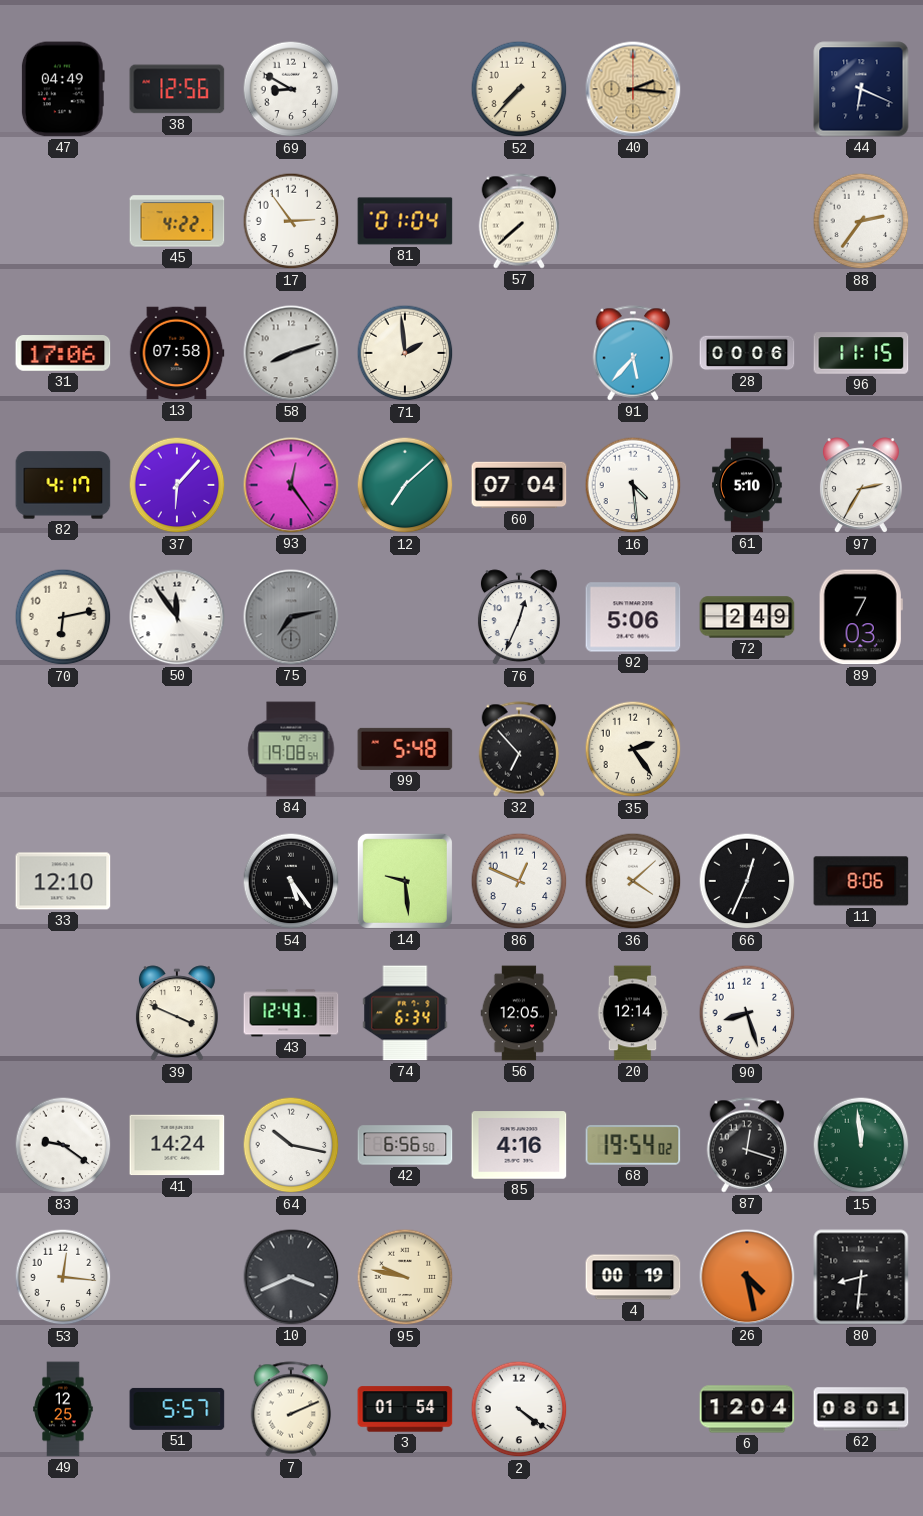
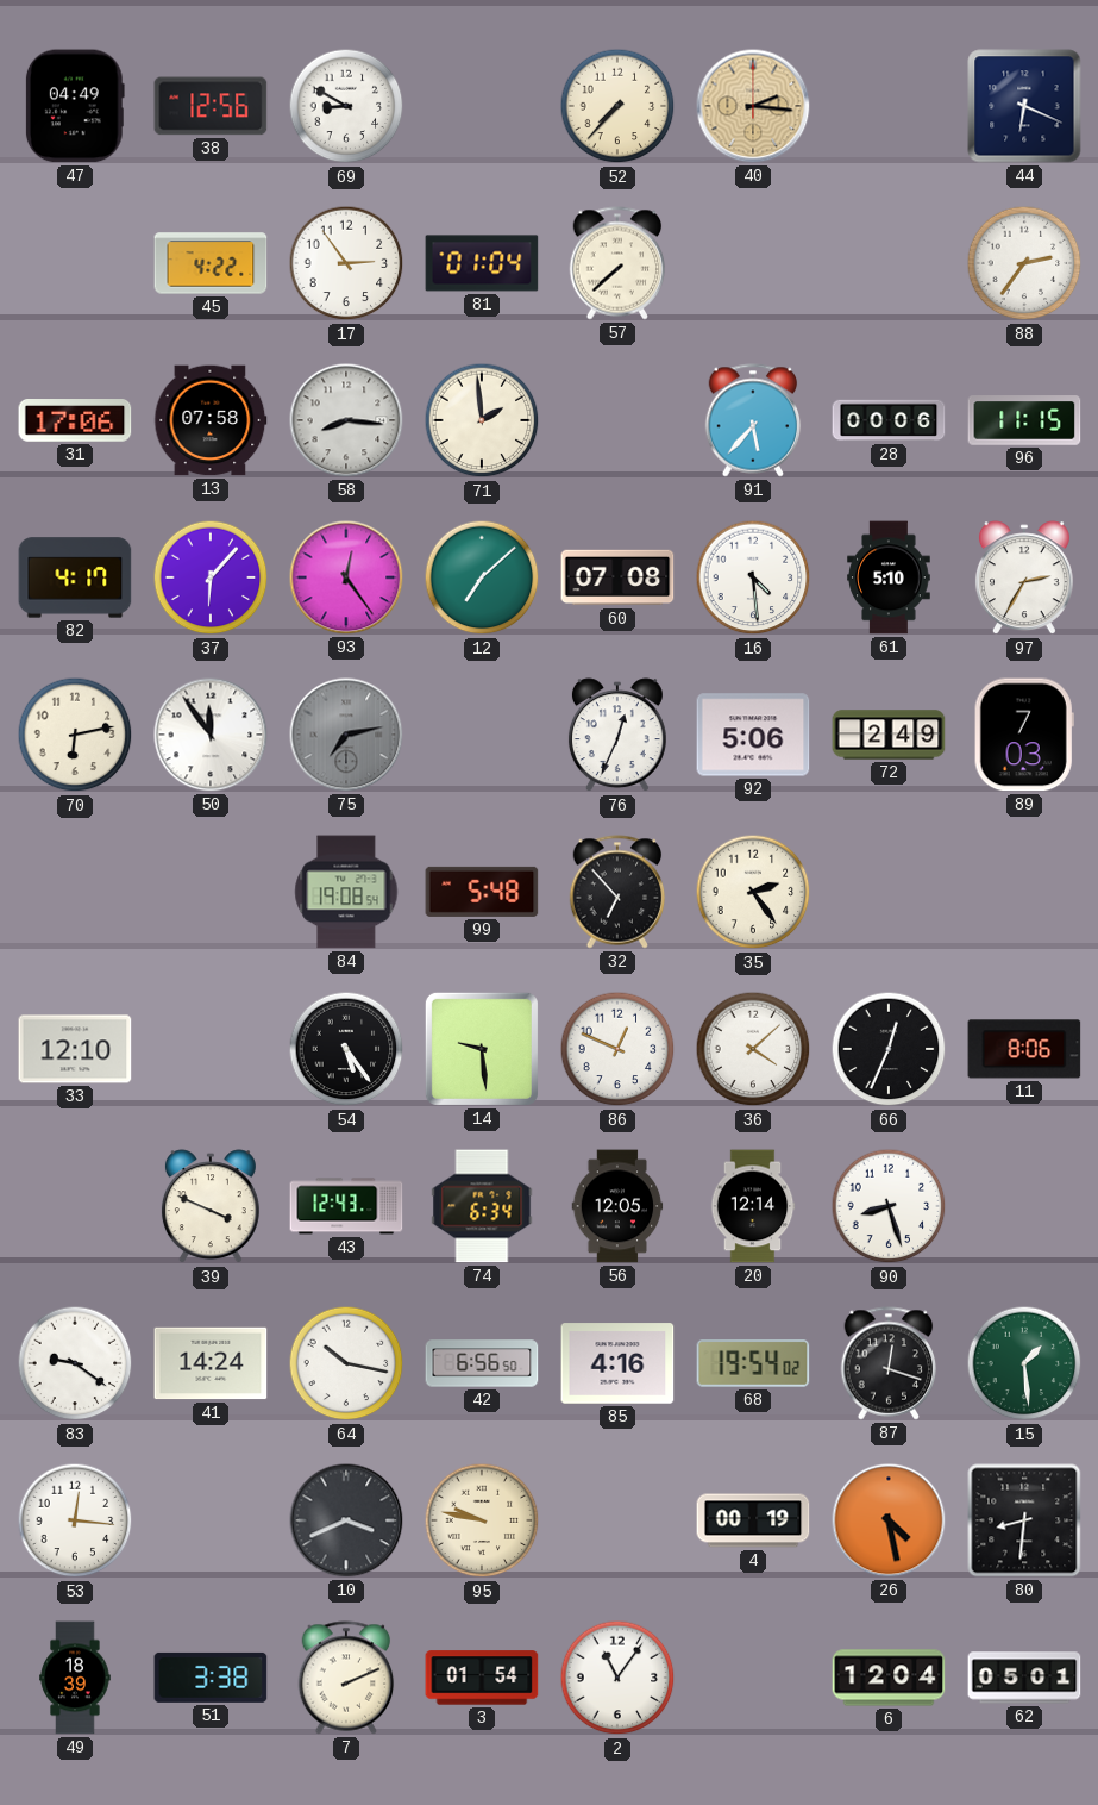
58: 8:12 -> 8:16
60: 07:04 -> 07:08
15: 11:59 -> 1:29
49: 12:25 -> 18:39
51: 5:57 -> 3:38
2: 4:21 -> 11:06
62: 08:01 -> 05:01
